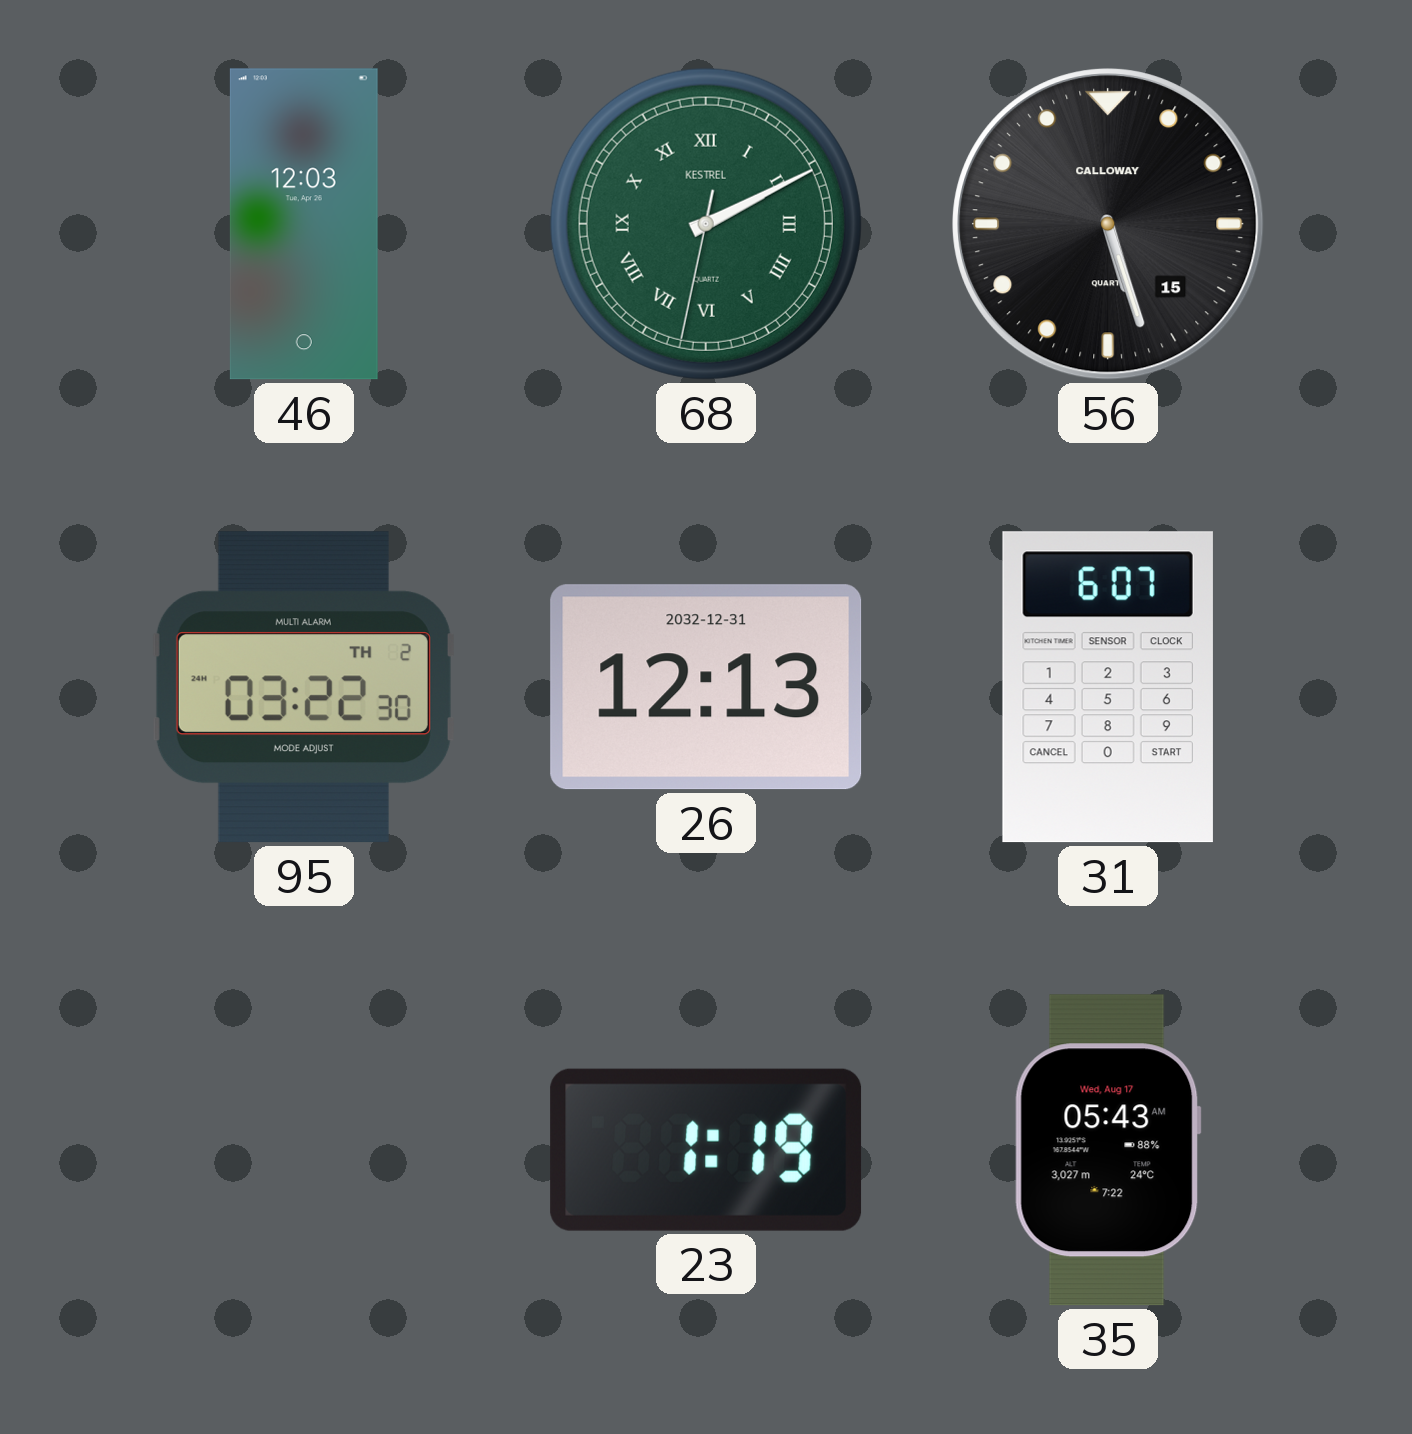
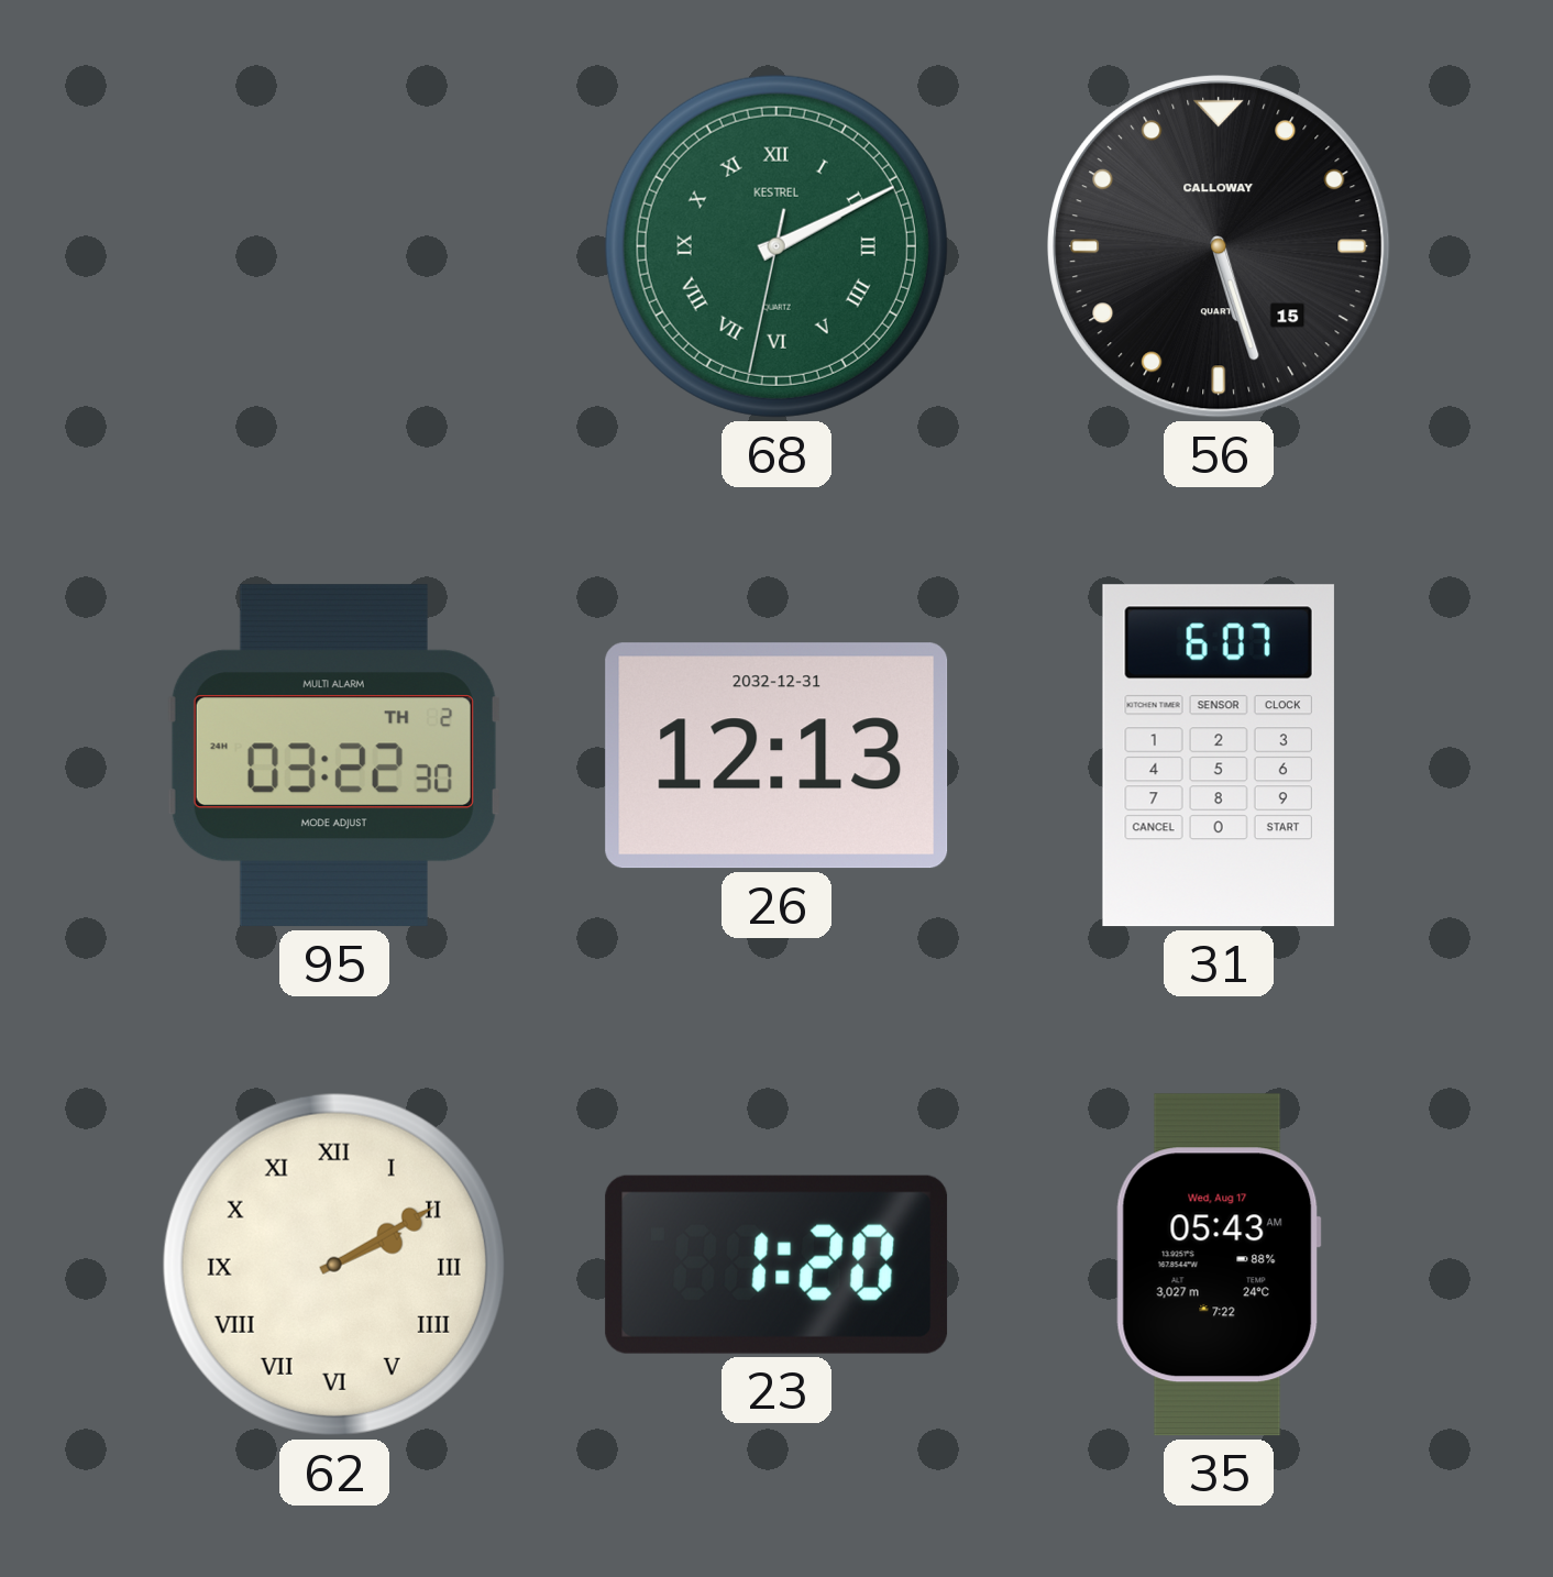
46: 12:03 -> none
62: none -> 2:10
23: 1:19 -> 1:20
